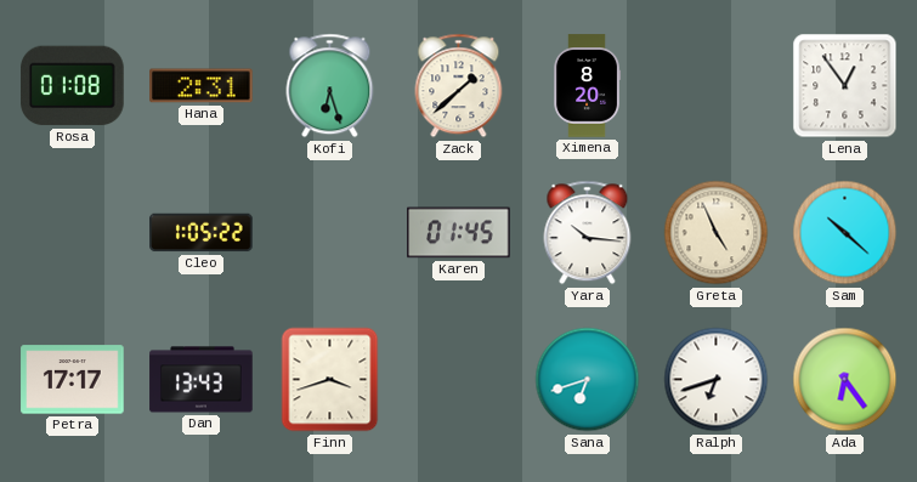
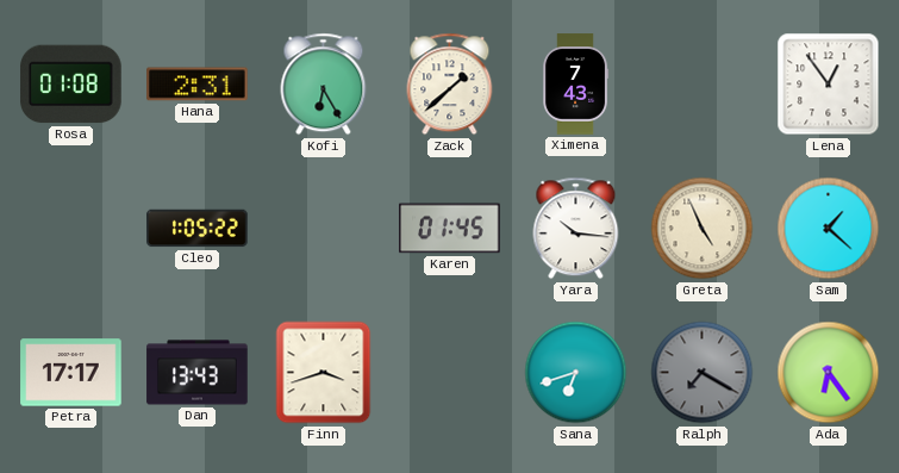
Kofi: 6:27 -> 6:25
Ximena: 8:20 -> 7:43
Sam: 10:22 -> 1:22
Ralph: 6:42 -> 7:20
Ralph dial: white -> grey
